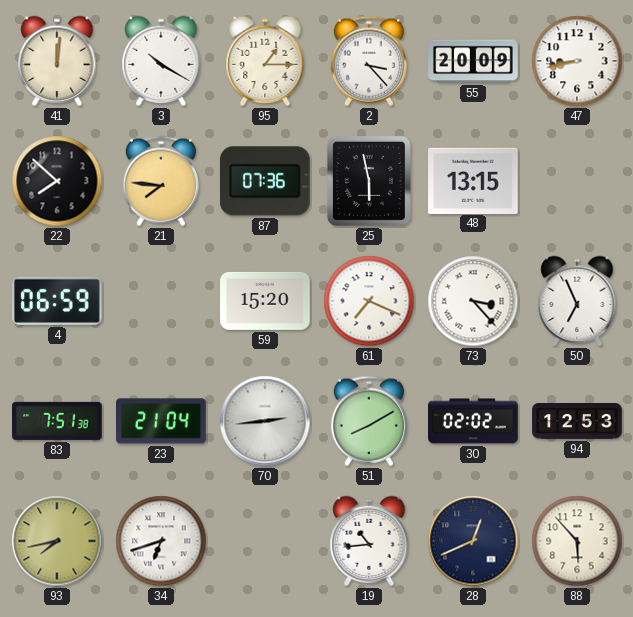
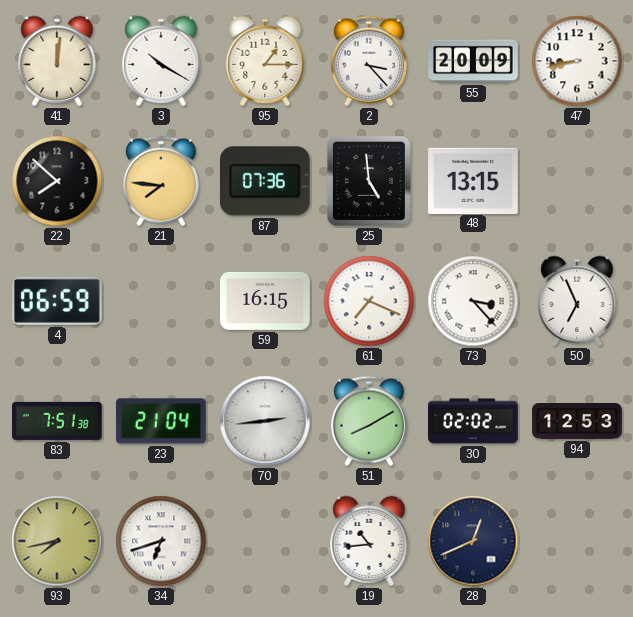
25: 5:58 -> 4:59
59: 15:20 -> 16:15
88: 5:53 -> none
